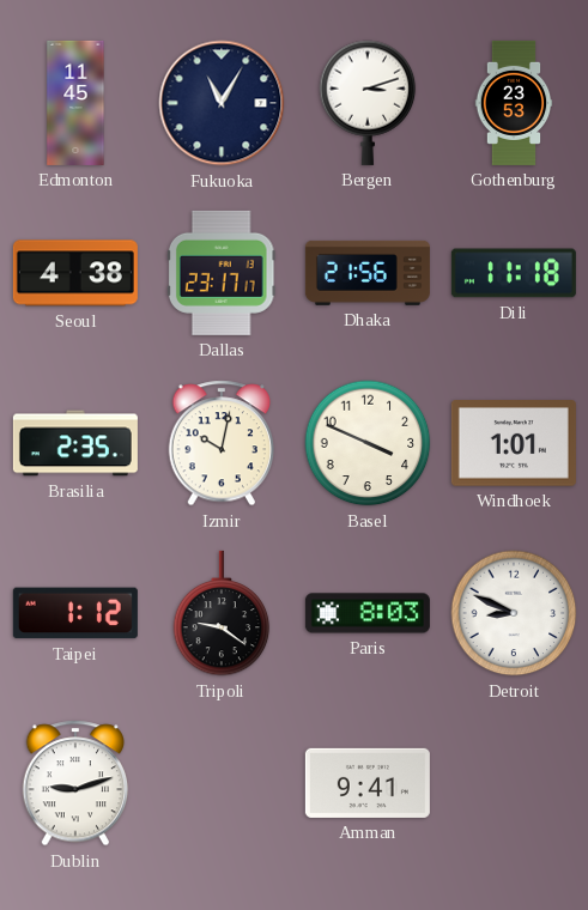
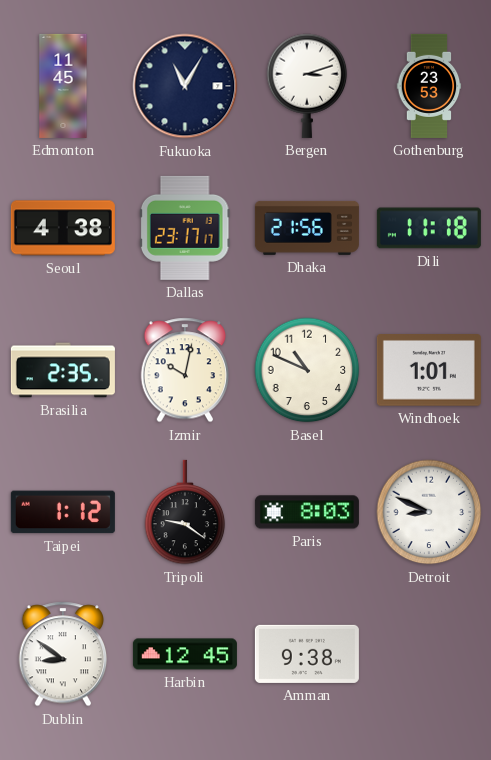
Basel: 3:49 -> 10:49
Dublin: 9:12 -> 8:51
Harbin: none -> 12:45
Amman: 9:41 -> 9:38
